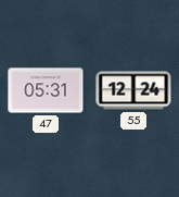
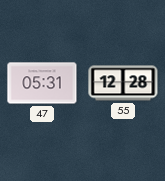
55: 12:24 -> 12:28
